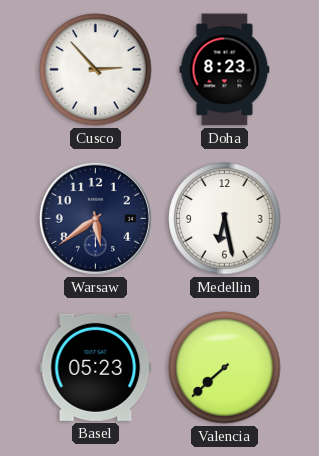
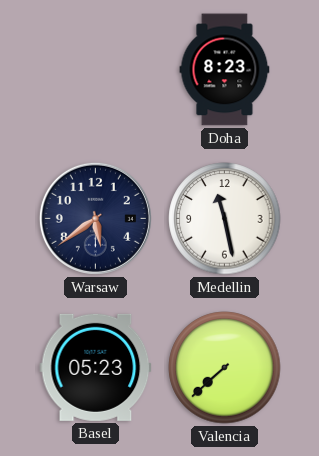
Cusco: 2:53 -> none
Medellin: 6:28 -> 11:28
